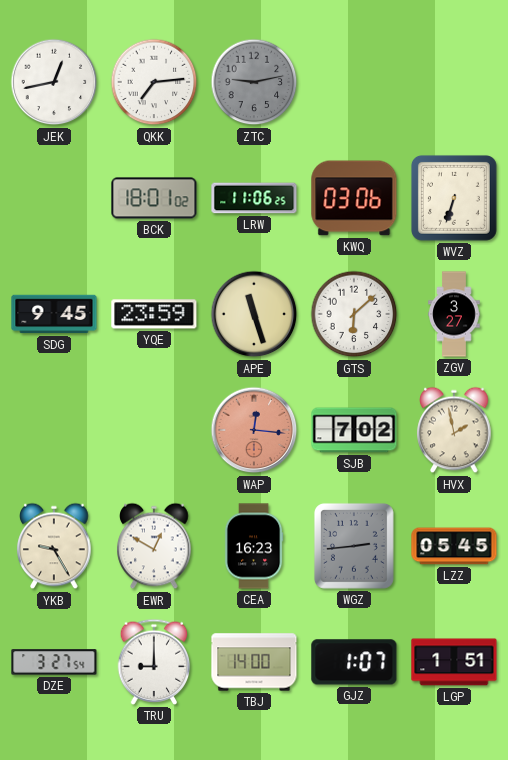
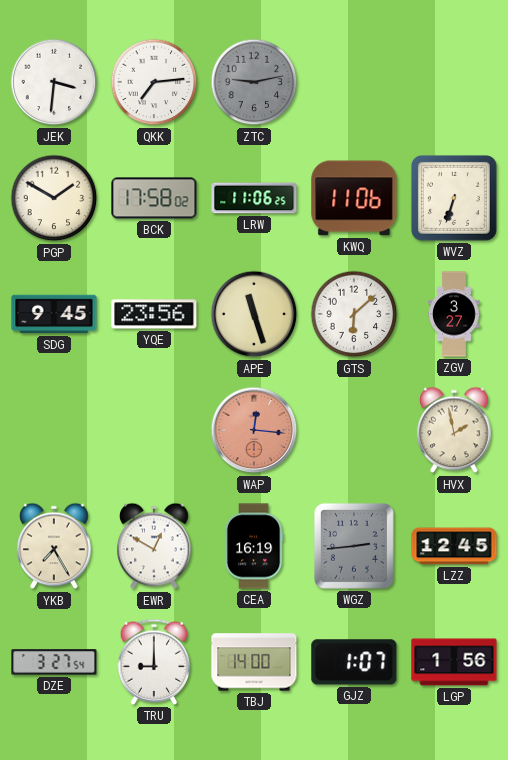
JEK: 12:43 -> 3:31
PGP: none -> 1:50
BCK: 18:01 -> 17:58
KWQ: 03:06 -> 11:06
YQE: 23:59 -> 23:56
SJB: 7:02 -> none
YKB: 9:25 -> 7:25
CEA: 16:23 -> 16:19
LZZ: 05:45 -> 12:45
LGP: 1:51 -> 1:56
